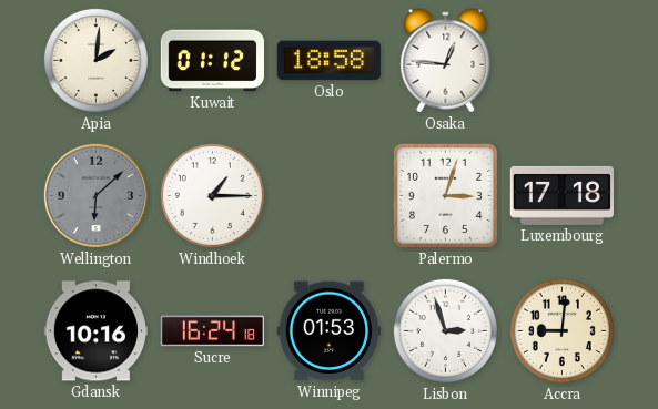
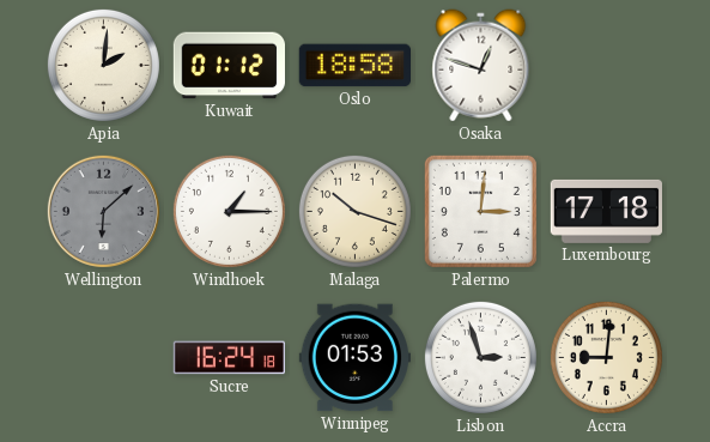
Osaka: 12:46 -> 12:48
Malaga: none -> 10:18
Palermo: 3:03 -> 3:01
Gdansk: 10:16 -> none
